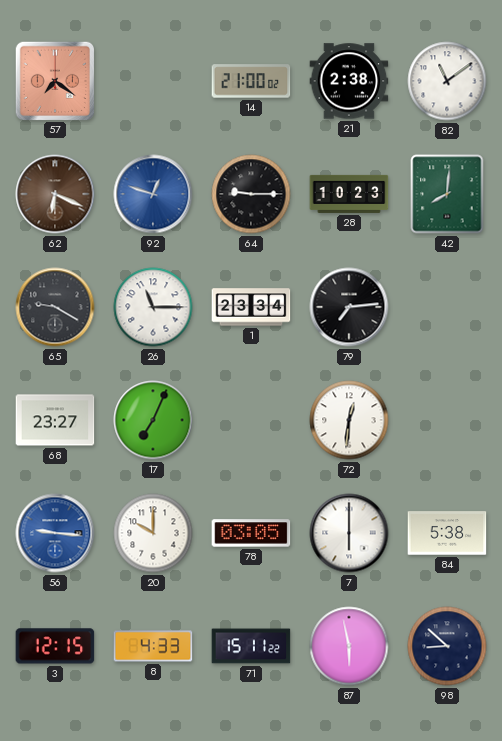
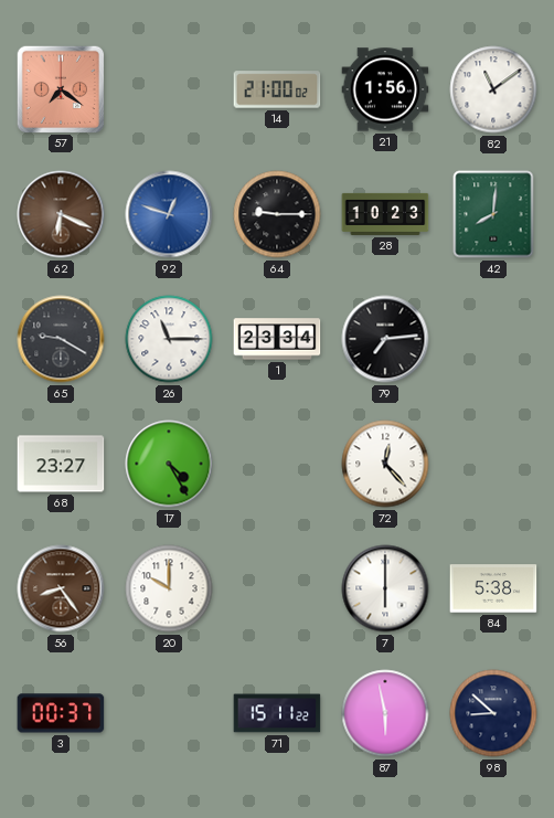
21: 2:38 -> 1:56
17: 7:04 -> 4:25
72: 12:31 -> 12:23
56: 9:16 -> 8:24
56 dial: blue -> brown
78: 03:05 -> none
3: 12:15 -> 00:37
8: 4:33 -> none
